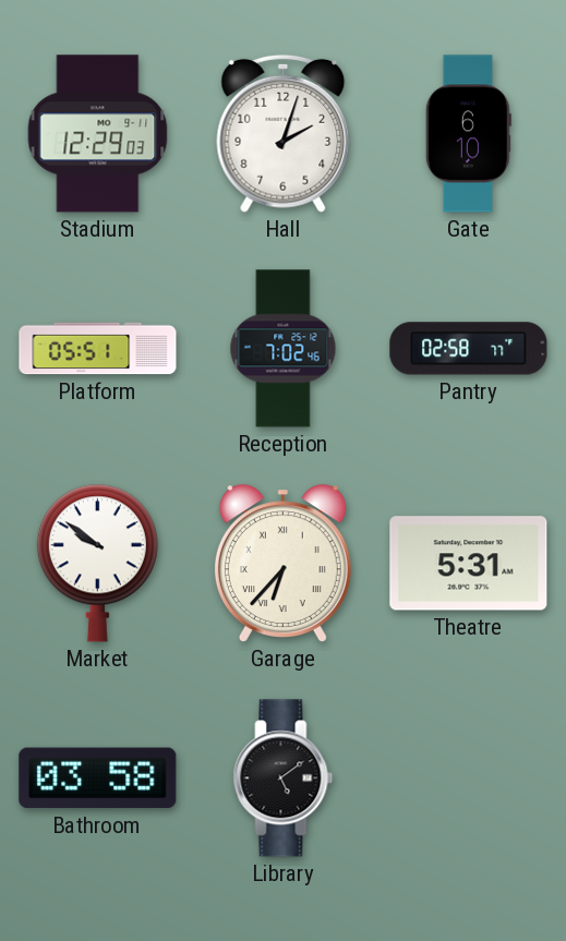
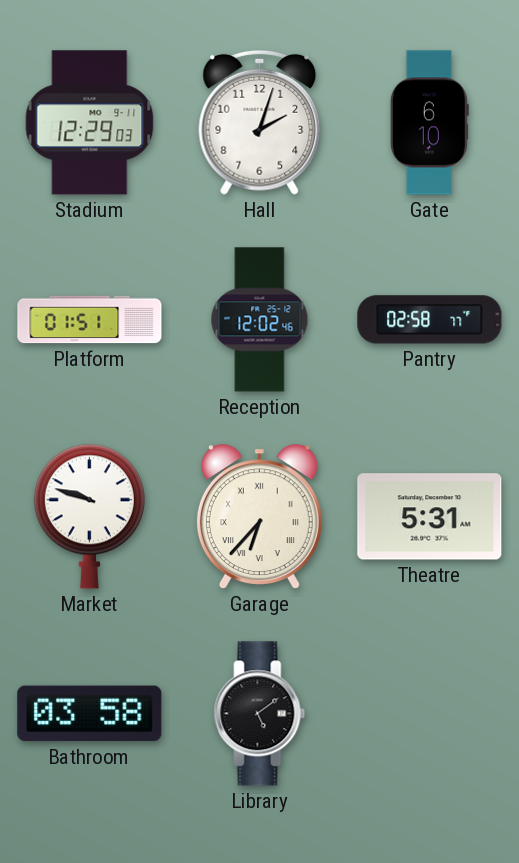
Platform: 05:51 -> 01:51
Reception: 7:02 -> 12:02
Market: 9:51 -> 9:48
